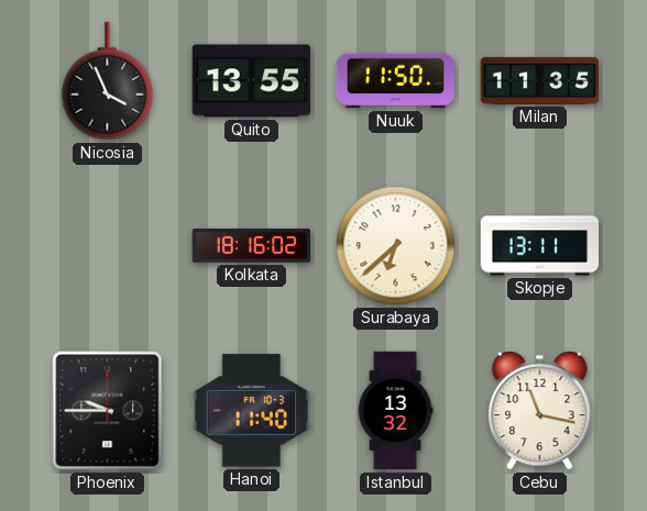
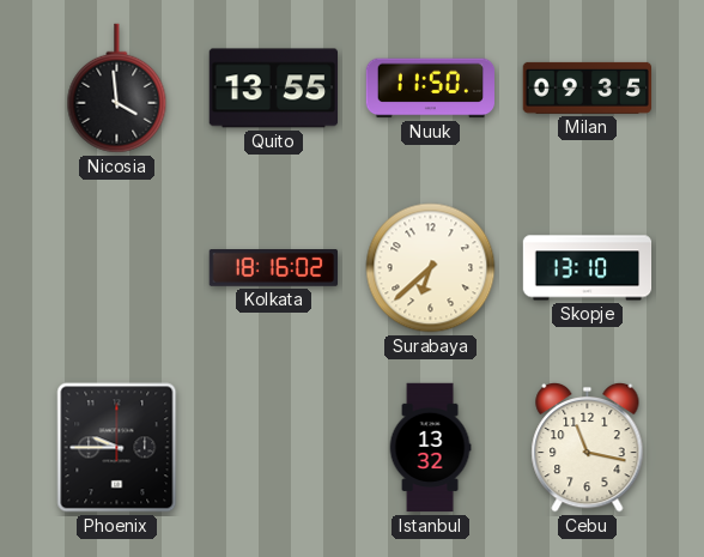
Nicosia: 3:56 -> 3:59
Milan: 11:35 -> 09:35
Skopje: 13:11 -> 13:10
Hanoi: 11:40 -> none
